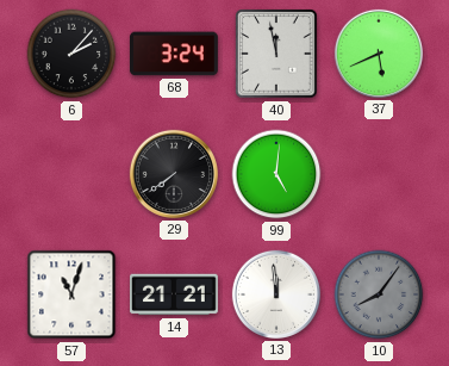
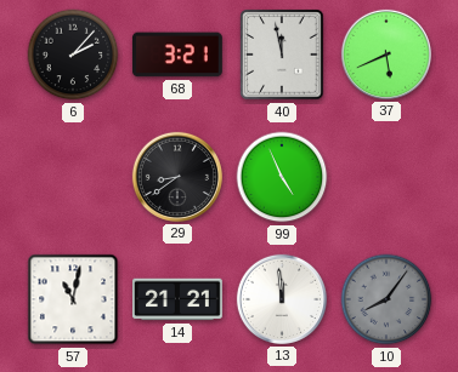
68: 3:24 -> 3:21
29: 7:39 -> 8:39
99: 5:01 -> 4:56
57: 11:03 -> 11:02
